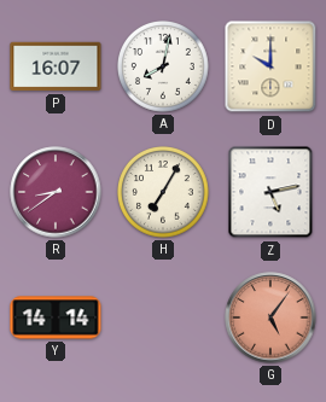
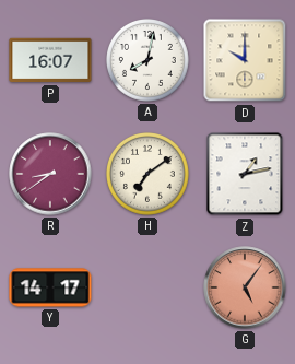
H: 7:05 -> 7:09
Z: 5:13 -> 1:13
Y: 14:14 -> 14:17
